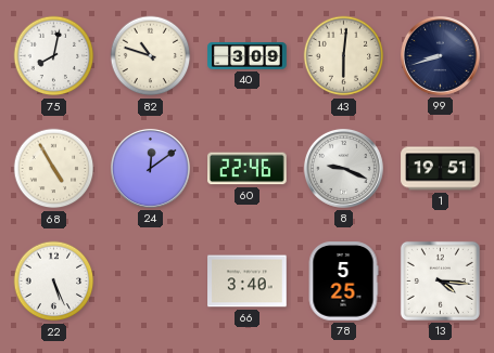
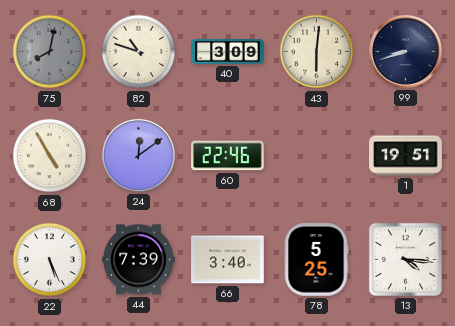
75 dial: white -> grey
8: 9:19 -> none
44: none -> 7:39
